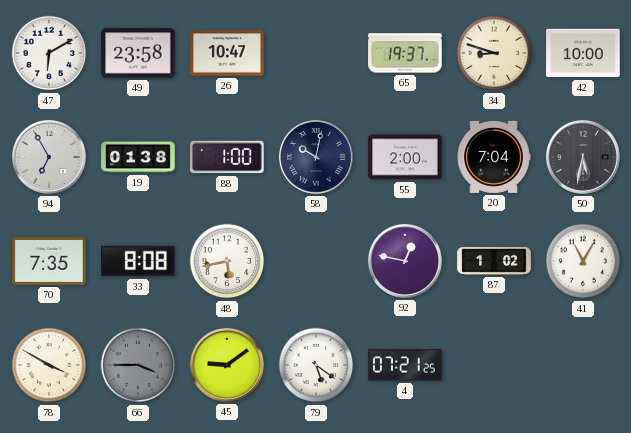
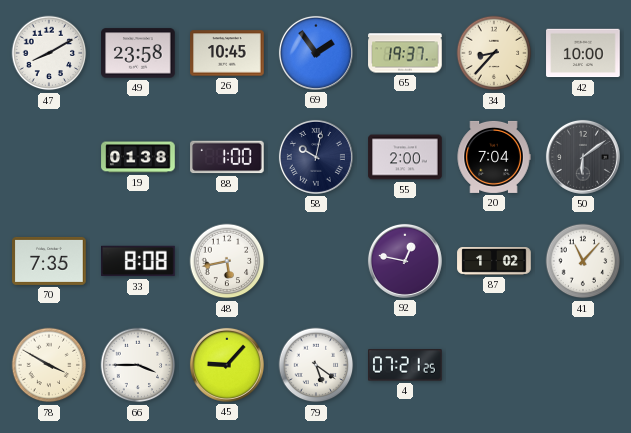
47: 6:10 -> 8:10
26: 10:47 -> 10:45
69: none -> 1:54
34: 8:48 -> 8:37
94: 6:55 -> none
50: 5:32 -> 6:09
41: 11:05 -> 11:07
66 dial: grey -> white
45: 9:09 -> 9:07
